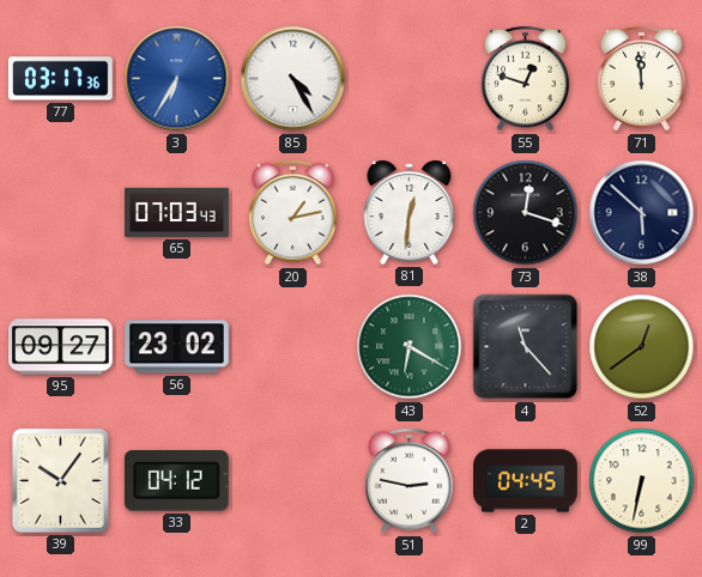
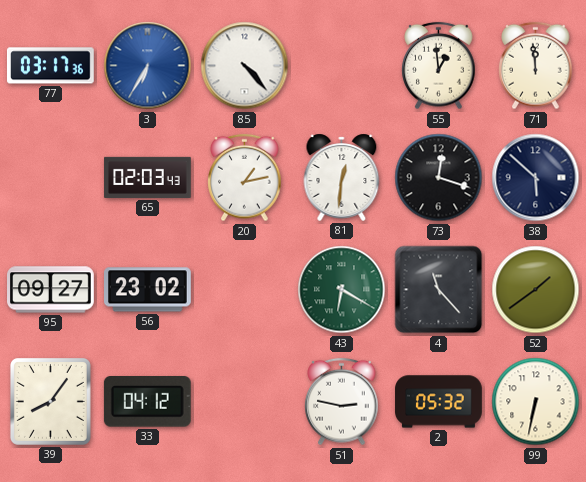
85: 4:25 -> 4:23
55: 12:48 -> 12:59
65: 07:03 -> 02:03
52: 12:39 -> 1:39
39: 10:06 -> 8:06
2: 04:45 -> 05:32
